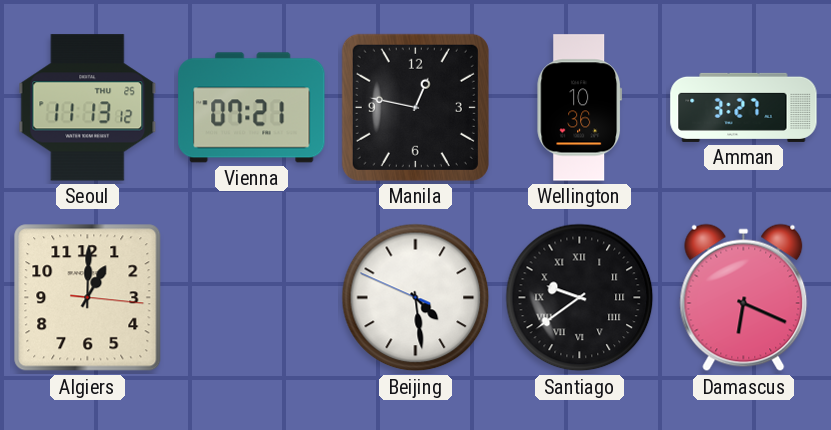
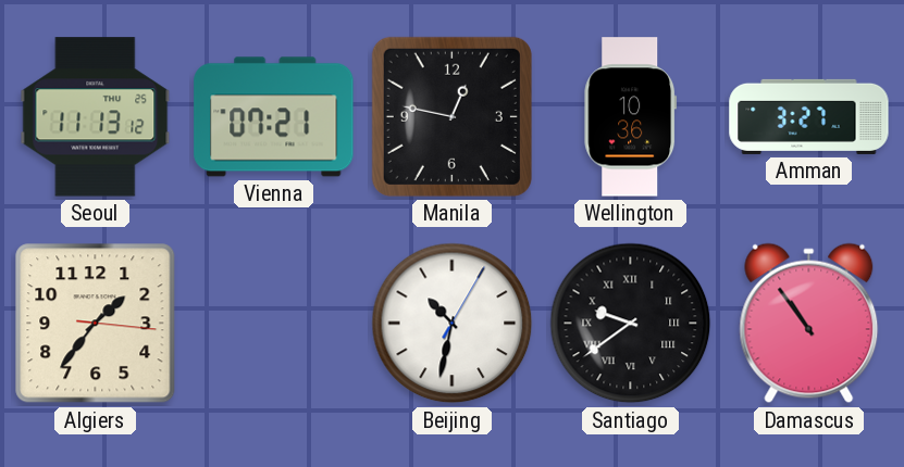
Algiers: 1:00 -> 1:36
Beijing: 4:28 -> 10:32
Damascus: 6:19 -> 10:54
